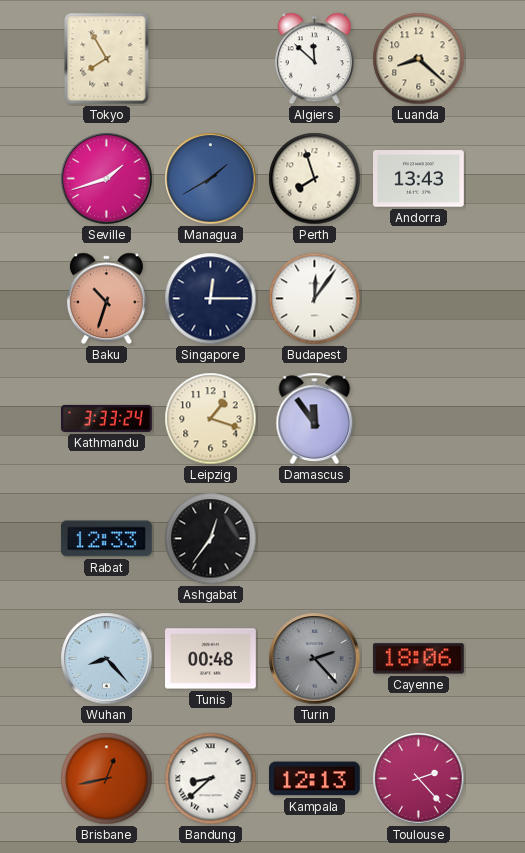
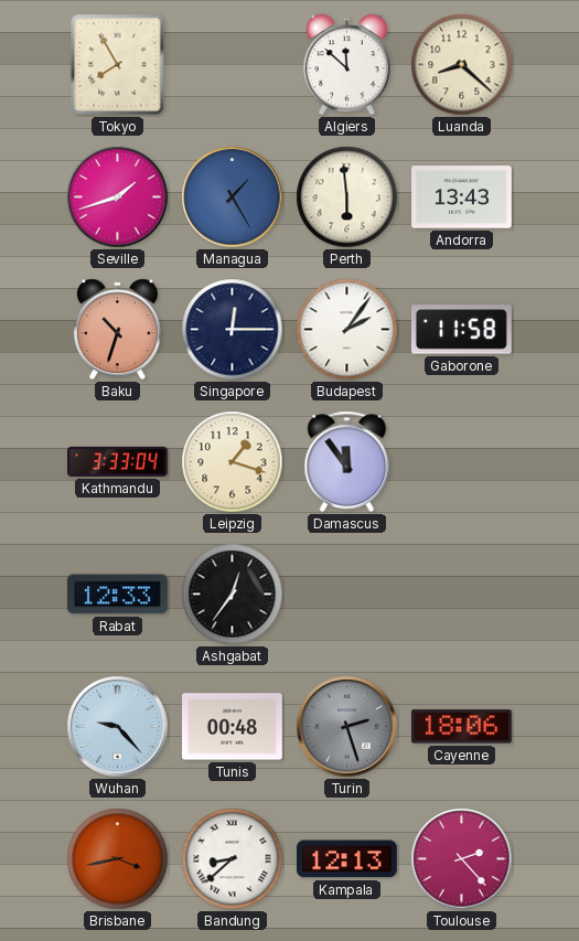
Managua: 1:40 -> 1:25
Perth: 7:57 -> 5:59
Budapest: 12:06 -> 2:06
Gaborone: none -> 11:58
Kathmandu: 3:33:24 -> 3:33:04
Wuhan: 8:23 -> 9:23
Turin: 2:23 -> 2:27
Brisbane: 12:43 -> 3:43
